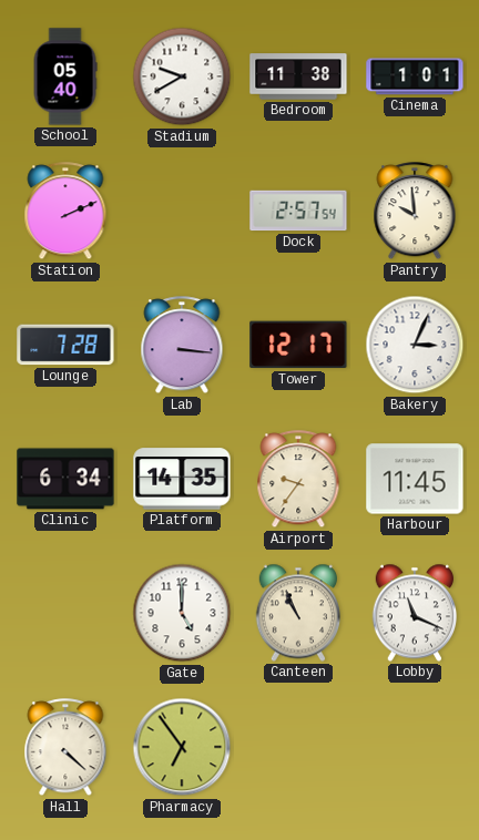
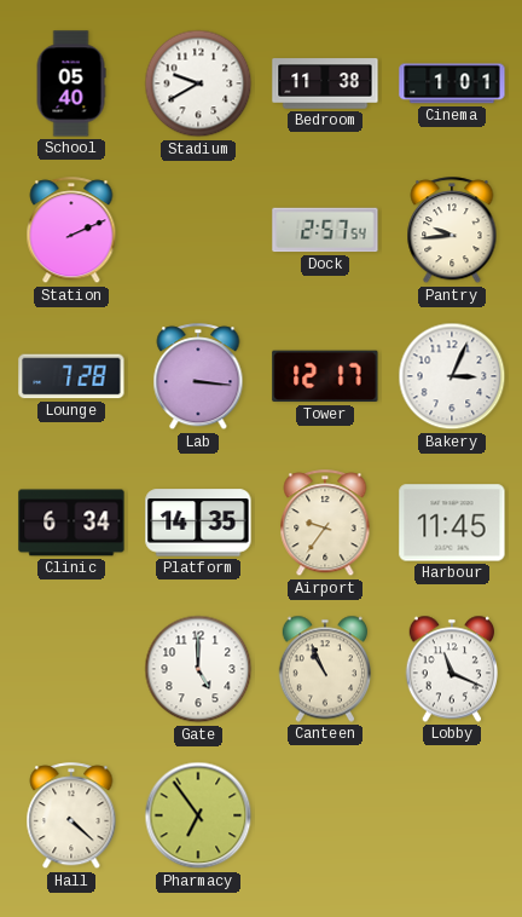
Pantry: 9:59 -> 9:44
